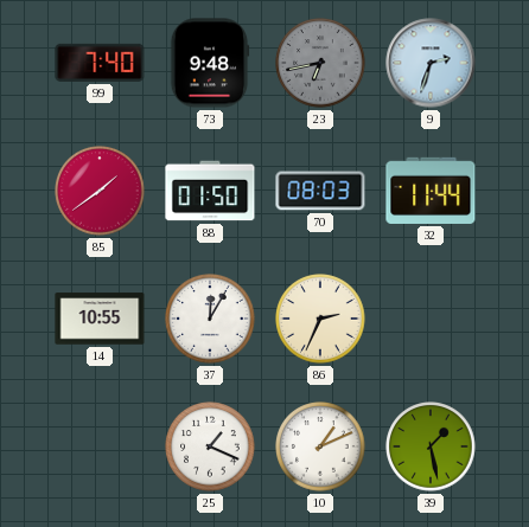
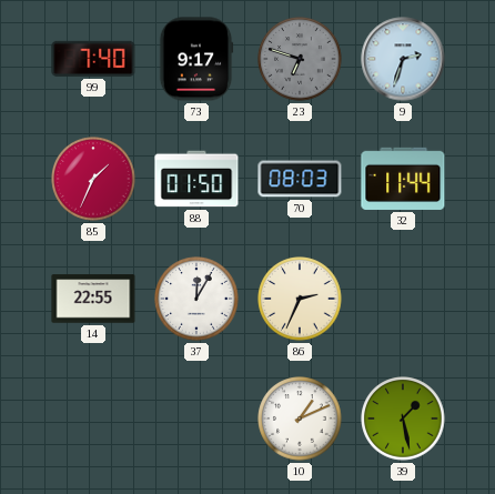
73: 9:48 -> 9:17
23: 6:43 -> 6:48
85: 1:39 -> 1:34
14: 10:55 -> 22:55
25: 1:19 -> none
